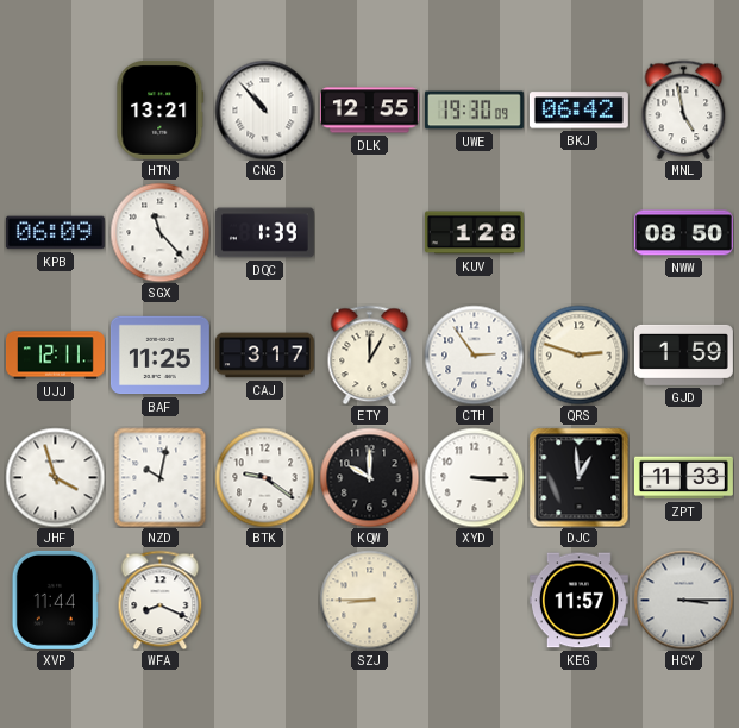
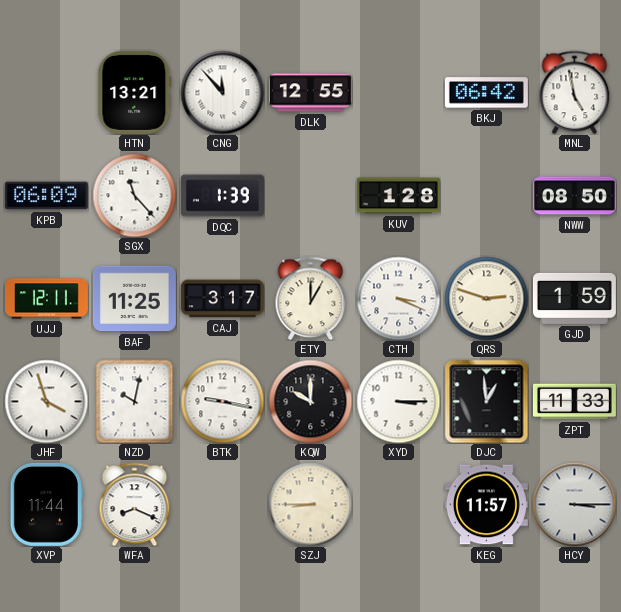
CNG: 10:53 -> 11:53
UWE: 19:30 -> none
CTH: 2:54 -> 3:19
BTK: 9:21 -> 9:17
